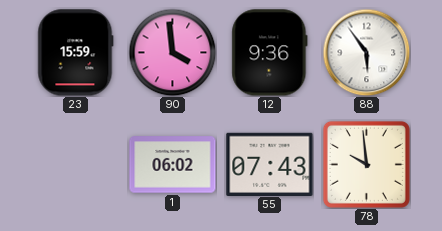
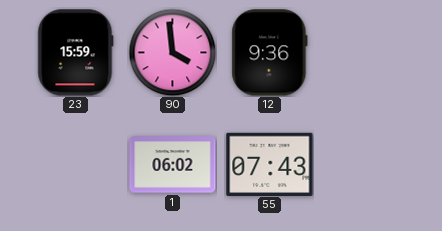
88: 5:54 -> none
78: 9:59 -> none
